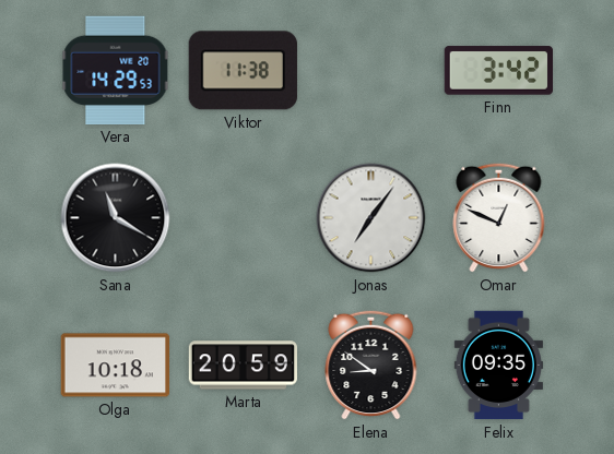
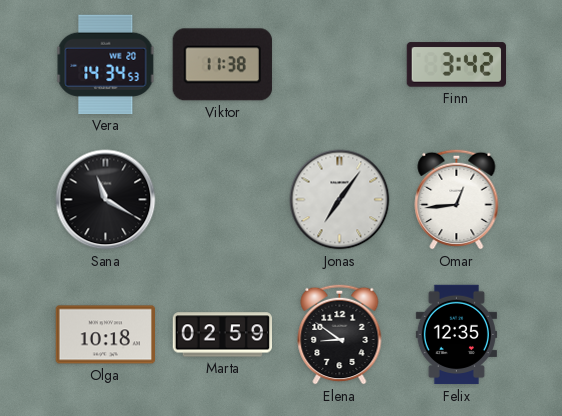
Vera: 14:29 -> 14:34
Omar: 12:49 -> 12:44
Marta: 20:59 -> 02:59
Felix: 09:35 -> 12:35
